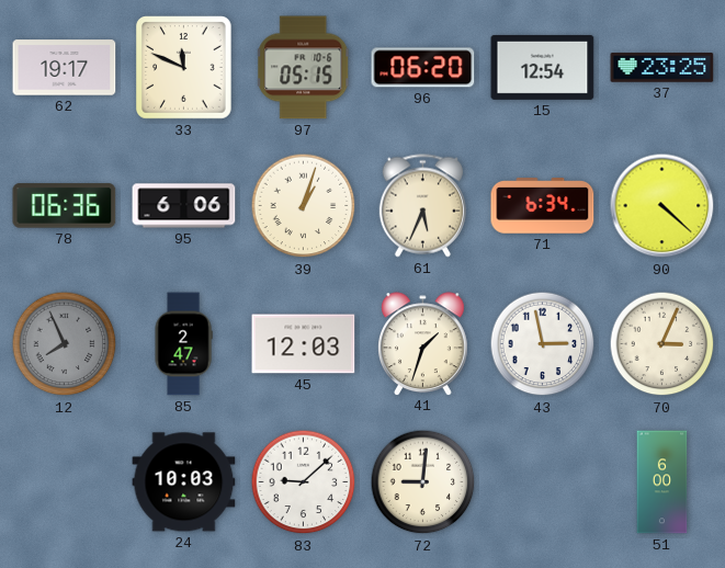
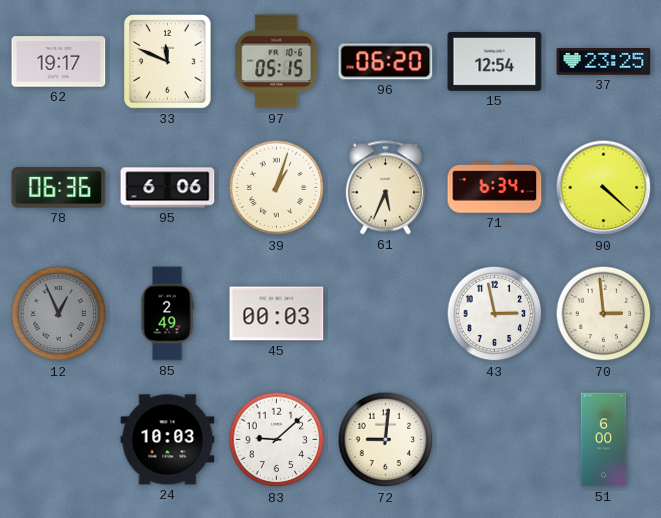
12: 7:56 -> 12:56
85: 2:47 -> 2:49
45: 12:03 -> 00:03
41: 1:33 -> none
70: 3:04 -> 2:59
